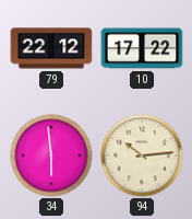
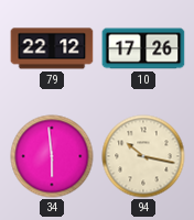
10: 17:22 -> 17:26
94: 10:14 -> 10:17
